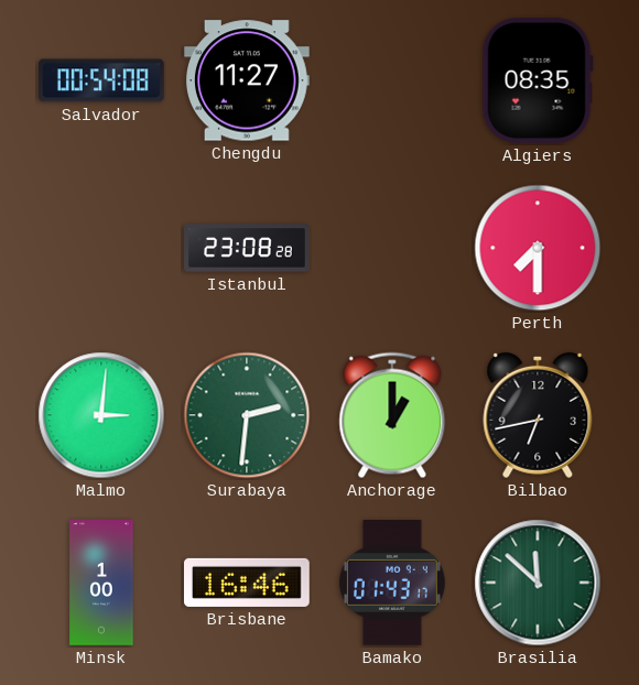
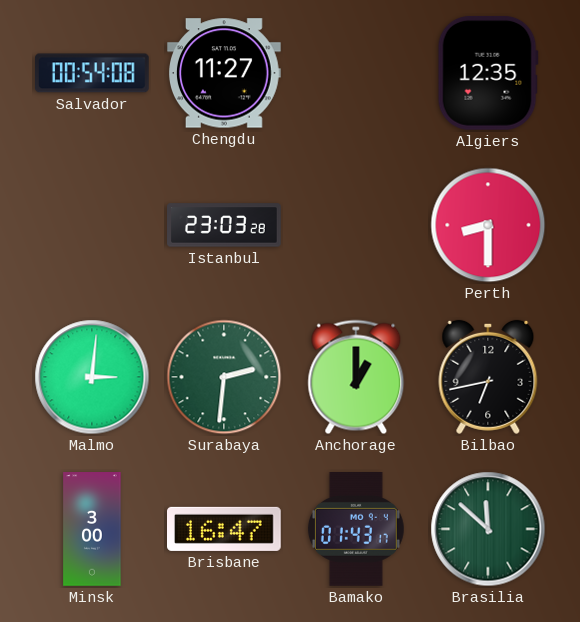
Algiers: 08:35 -> 12:35
Istanbul: 23:08 -> 23:03
Perth: 7:30 -> 8:30
Minsk: 1:00 -> 3:00
Brisbane: 16:46 -> 16:47
